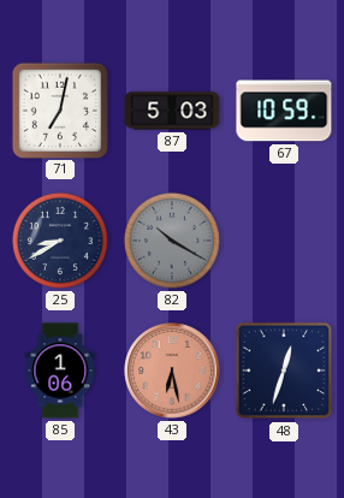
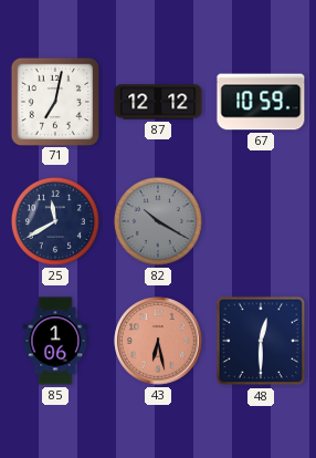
87: 5:03 -> 12:12
25: 8:40 -> 11:40
48: 12:33 -> 12:30
